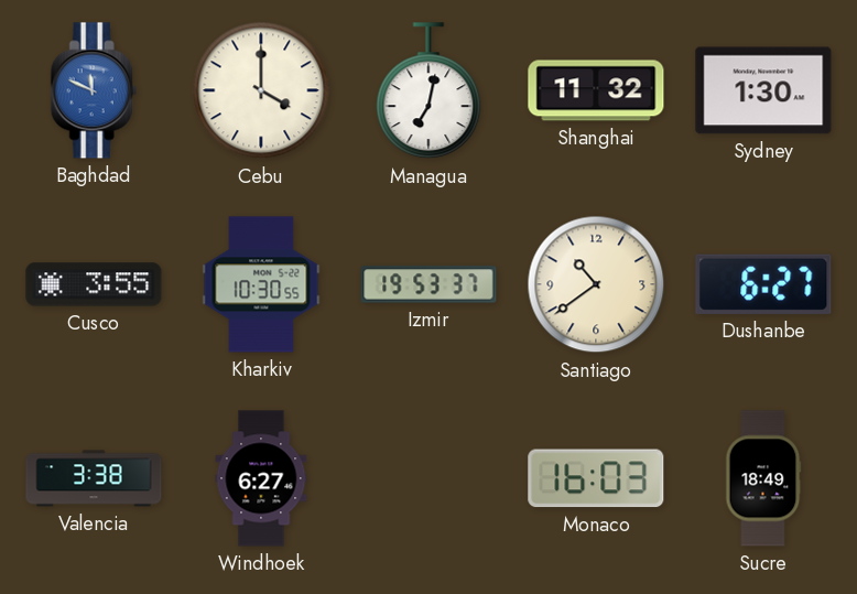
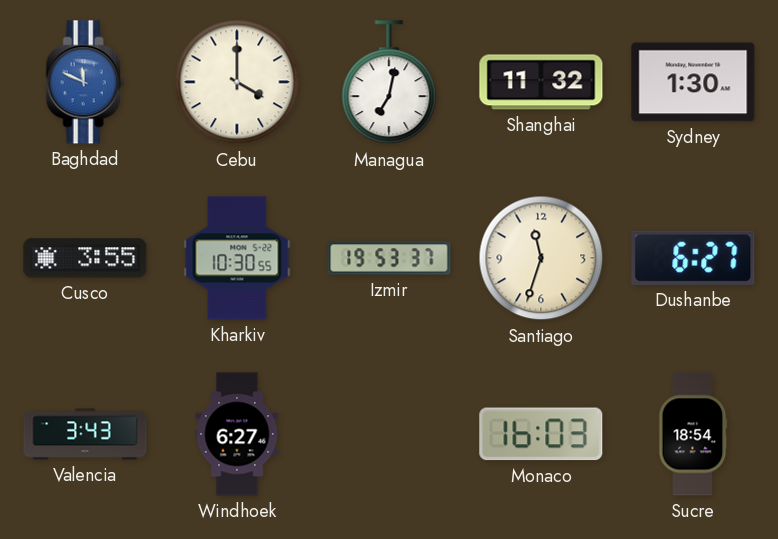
Santiago: 10:39 -> 11:33
Valencia: 3:38 -> 3:43
Sucre: 18:49 -> 18:54
